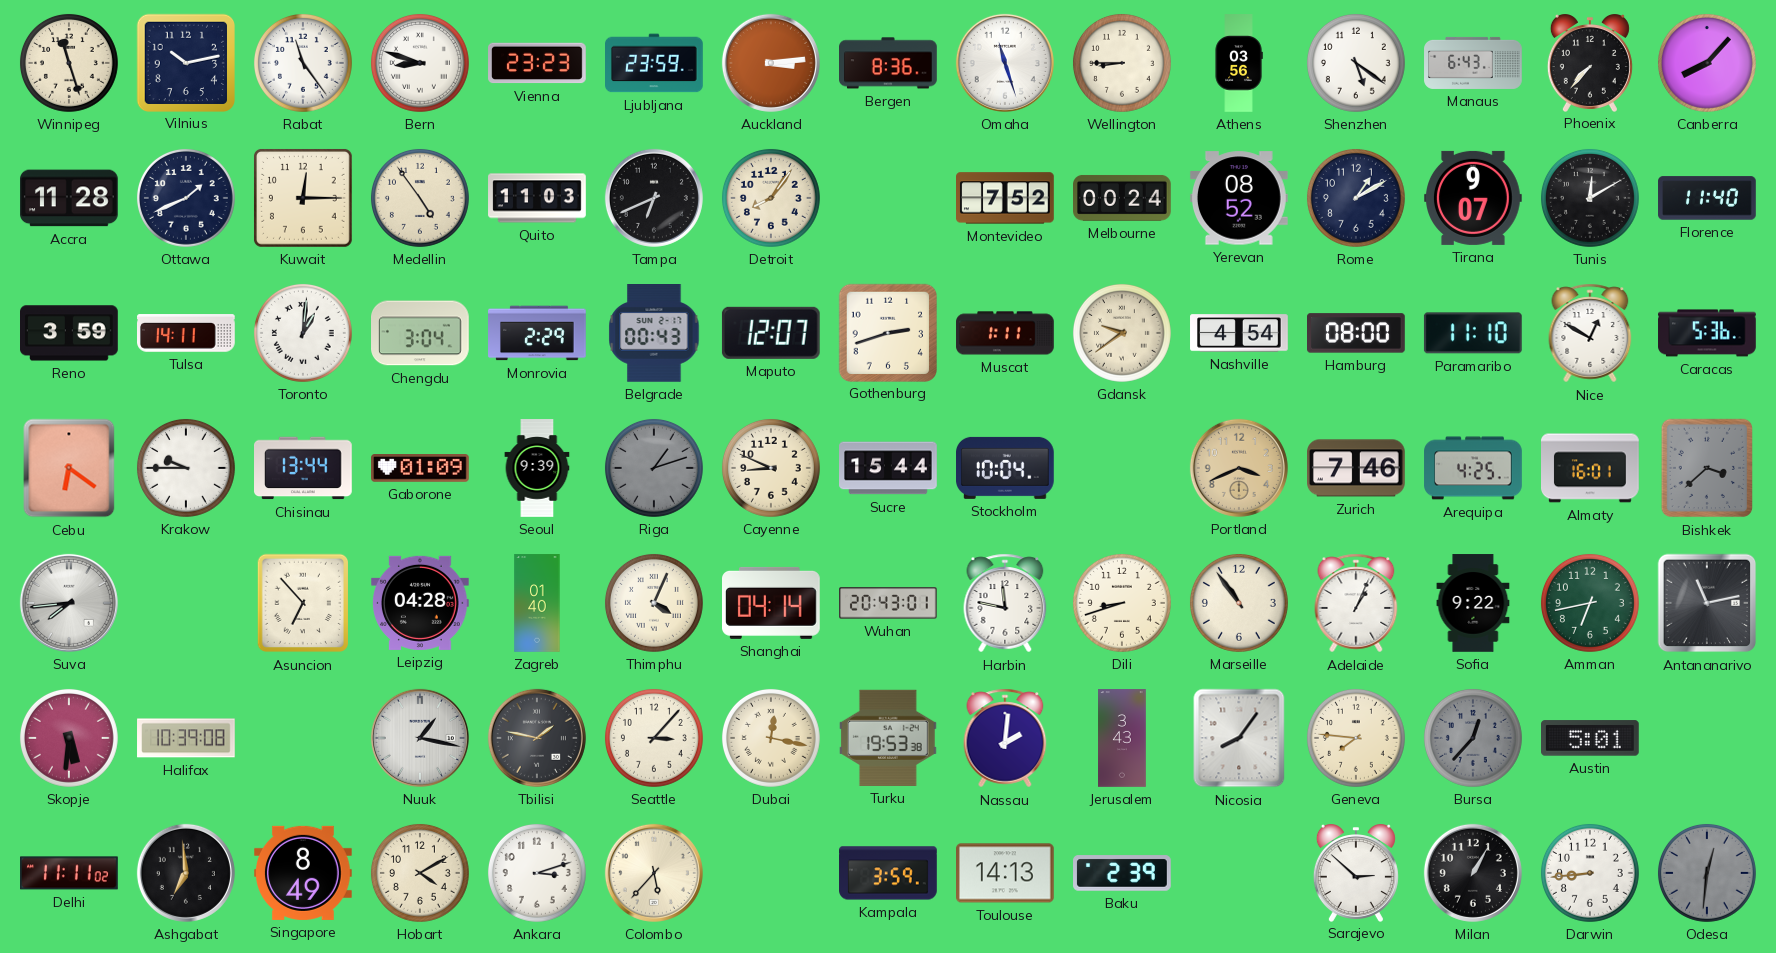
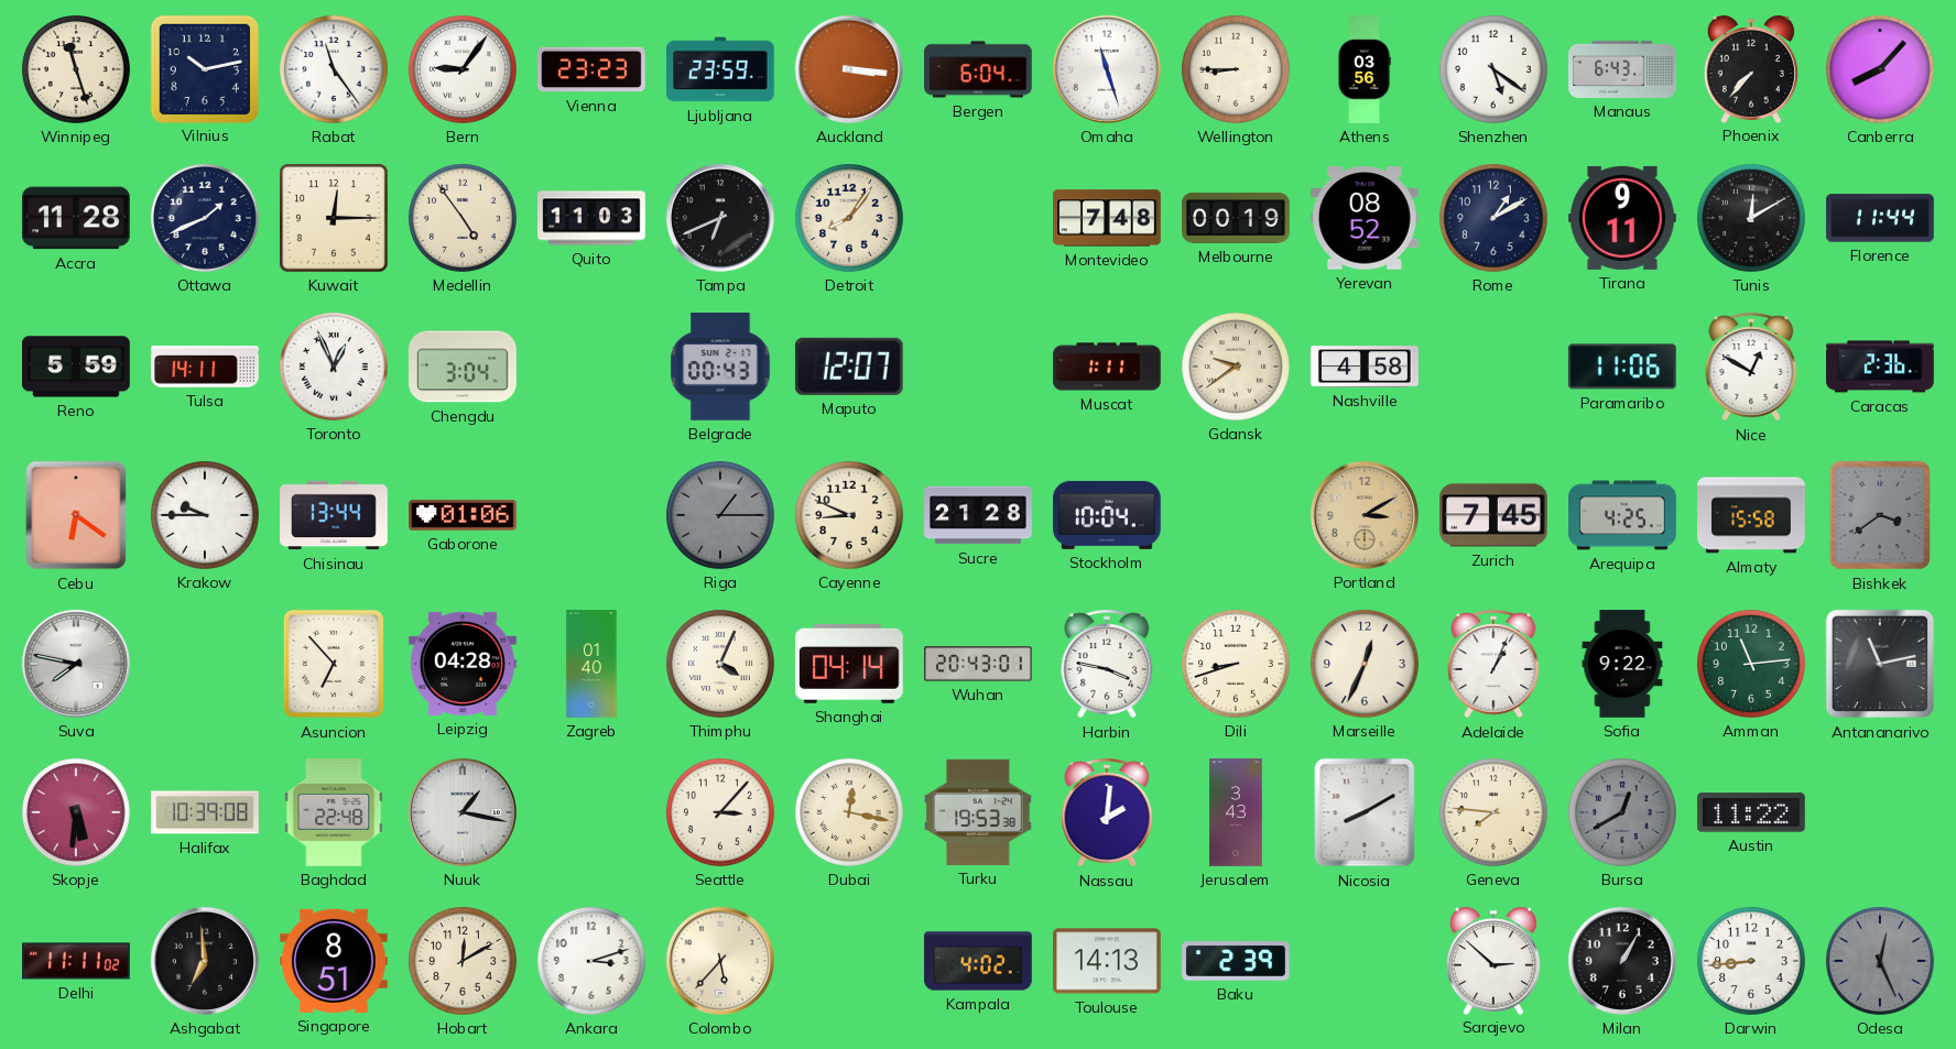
Bern: 8:48 -> 9:06
Auckland: 3:14 -> 3:16
Bergen: 8:36 -> 6:04
Montevideo: 7:52 -> 7:48
Melbourne: 00:24 -> 00:19
Tirana: 9:07 -> 9:11
Florence: 11:40 -> 11:44
Reno: 3:59 -> 5:59
Toronto: 1:01 -> 12:56
Monrovia: 2:29 -> none
Gothenburg: 2:42 -> none
Nashville: 4:54 -> 4:58
Hamburg: 08:00 -> none
Paramaribo: 11:10 -> 11:06
Caracas: 5:36 -> 2:36
Gaborone: 01:09 -> 01:06
Seoul: 9:39 -> none
Riga: 1:12 -> 1:15
Sucre: 15:44 -> 21:28
Portland: 3:41 -> 3:10
Zurich: 7:46 -> 7:45
Almaty: 16:01 -> 15:58
Bishkek: 3:38 -> 3:39
Suva: 7:44 -> 7:47
Harbin: 11:47 -> 3:47
Marseille: 10:54 -> 12:34
Amman: 6:43 -> 11:14
Baghdad: none -> 22:48
Tbilisi: 1:47 -> none
Nicosia: 8:06 -> 8:10
Bursa: 12:37 -> 12:40
Austin: 5:01 -> 11:22
Singapore: 8:49 -> 8:51
Hobart: 4:10 -> 12:10
Kampala: 3:59 -> 4:02
Odesa: 12:31 -> 12:26
